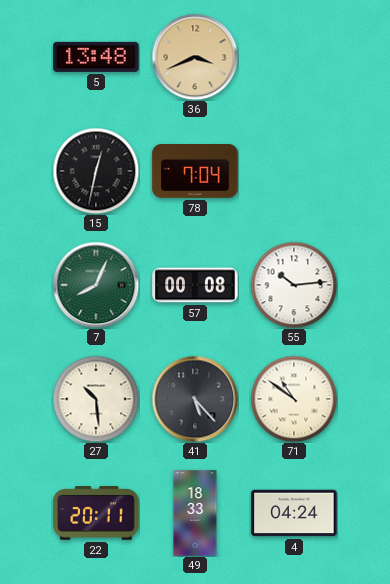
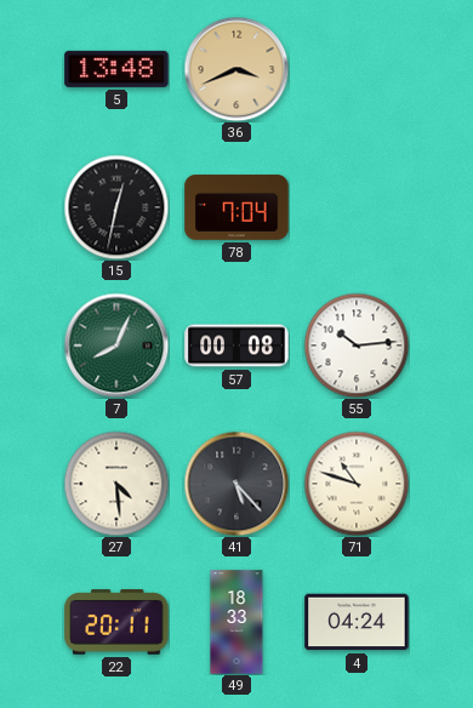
27: 10:29 -> 4:29
71: 10:51 -> 10:48
